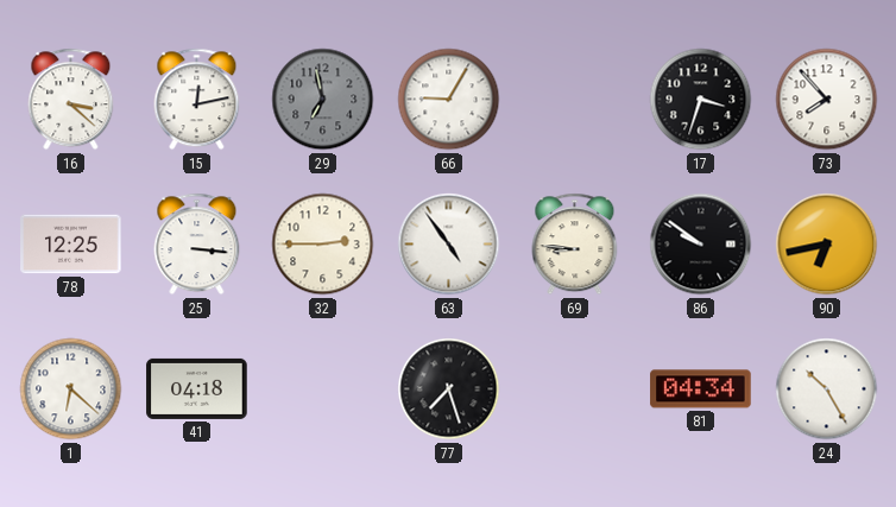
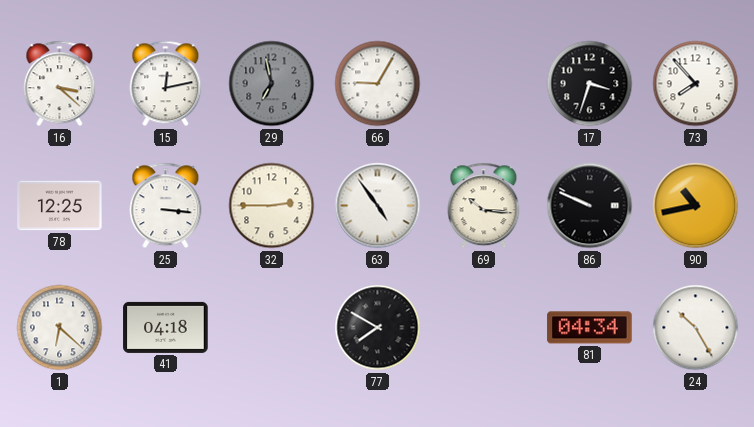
69: 8:46 -> 10:16
86: 9:51 -> 9:49
90: 6:43 -> 10:43
77: 7:27 -> 7:50
